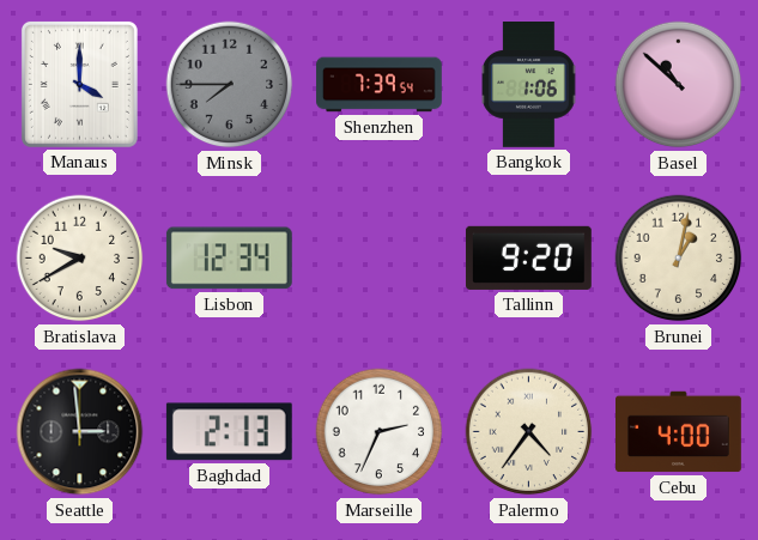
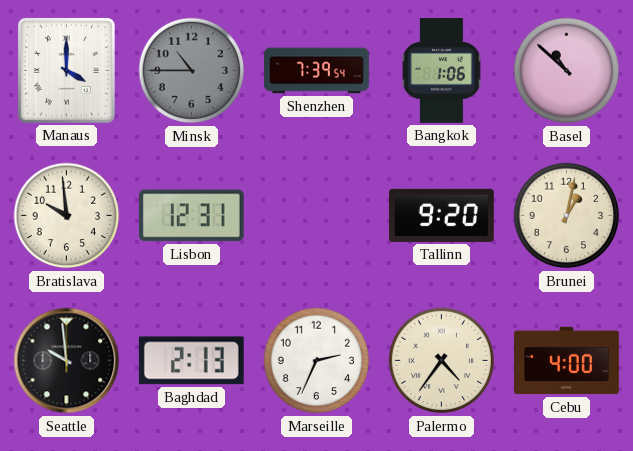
Minsk: 7:45 -> 10:45
Bratislava: 9:40 -> 9:59
Lisbon: 12:34 -> 12:31
Seattle: 2:59 -> 9:59
